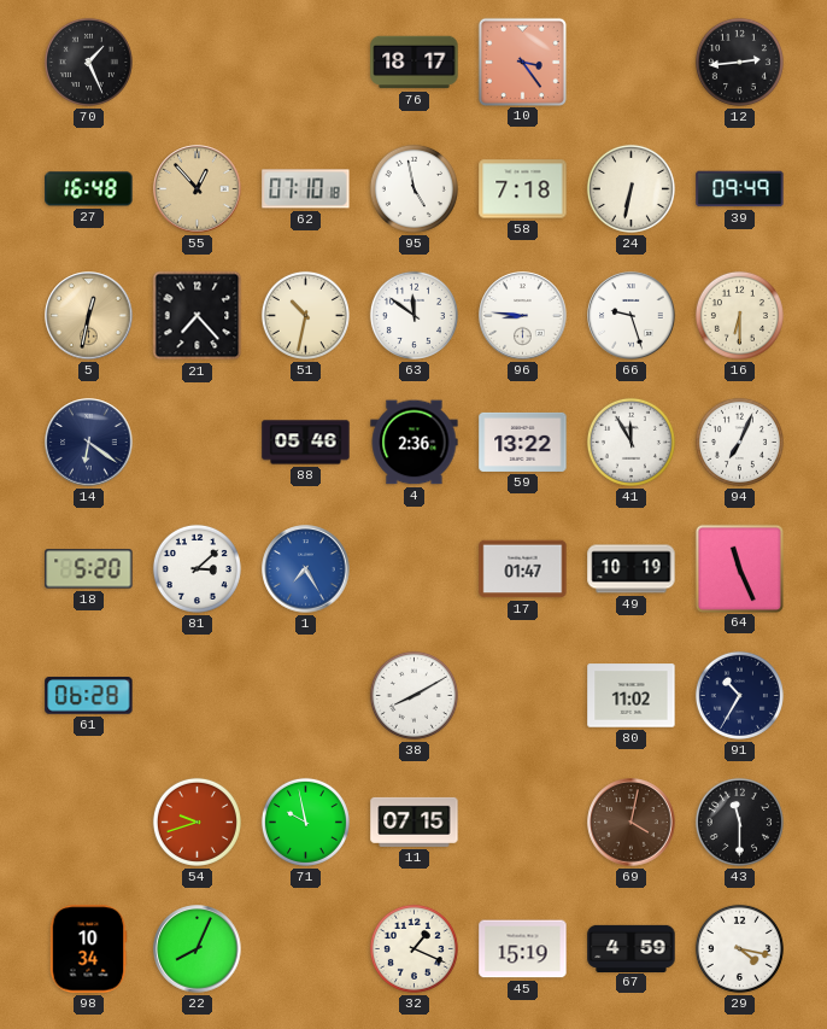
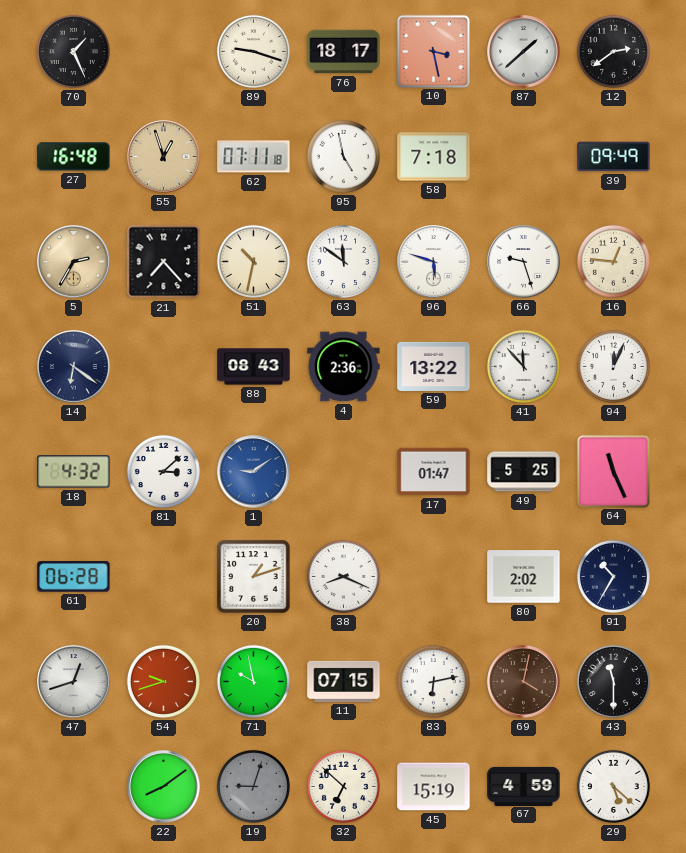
89: none -> 9:18
10: 3:24 -> 3:28
87: none -> 1:38
12: 2:44 -> 2:39
55: 12:53 -> 12:57
62: 07:10 -> 07:11
24: 6:32 -> none
5: 12:32 -> 2:35
96: 8:46 -> 5:48
16: 6:30 -> 12:46
88: 05:46 -> 08:43
41: 11:55 -> 11:53
94: 7:04 -> 12:04
18: 5:20 -> 4:32
1: 7:25 -> 9:09
49: 10:19 -> 5:25
20: none -> 1:12
38: 8:10 -> 8:19
80: 11:02 -> 2:02
47: none -> 12:42
83: none -> 6:13
98: 10:34 -> none
22: 8:04 -> 8:09
19: none -> 9:03
32: 1:19 -> 6:52
29: 4:17 -> 5:22
